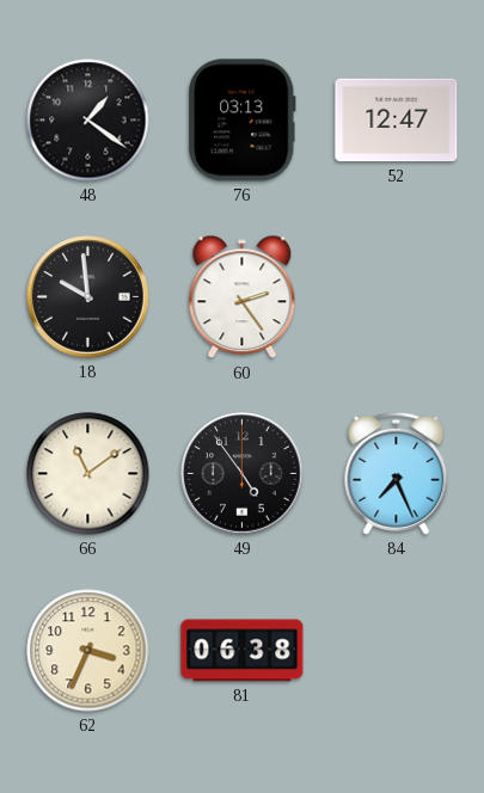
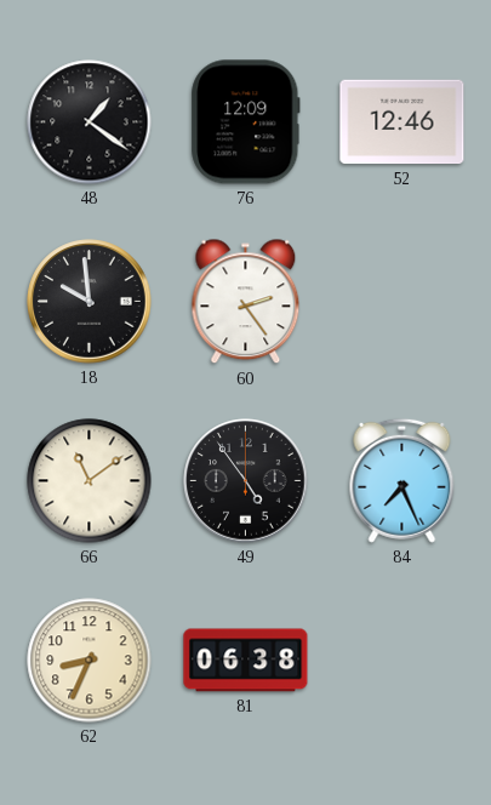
76: 03:13 -> 12:09
52: 12:47 -> 12:46
62: 3:34 -> 8:34
